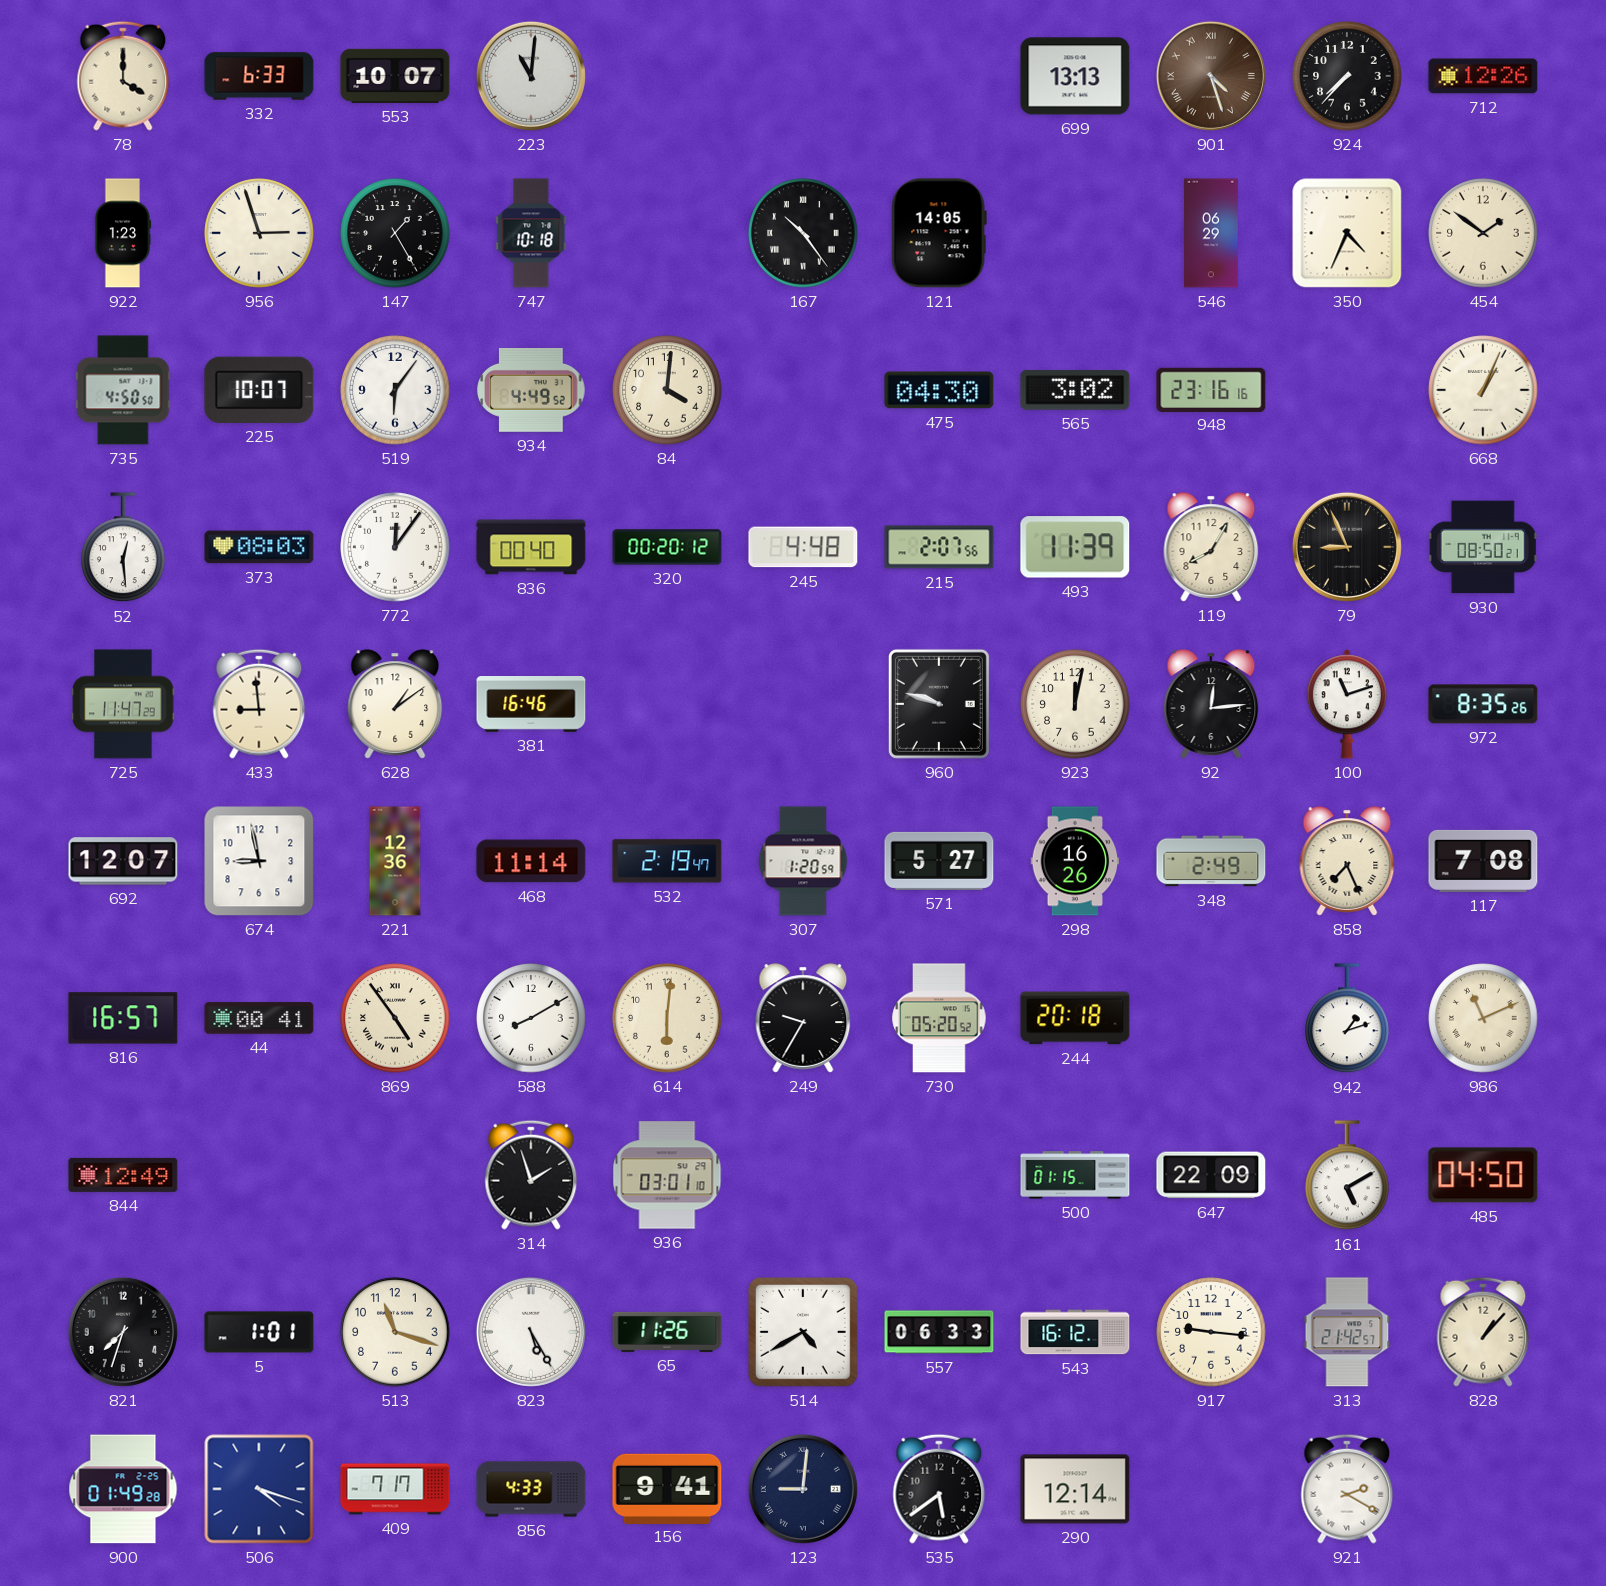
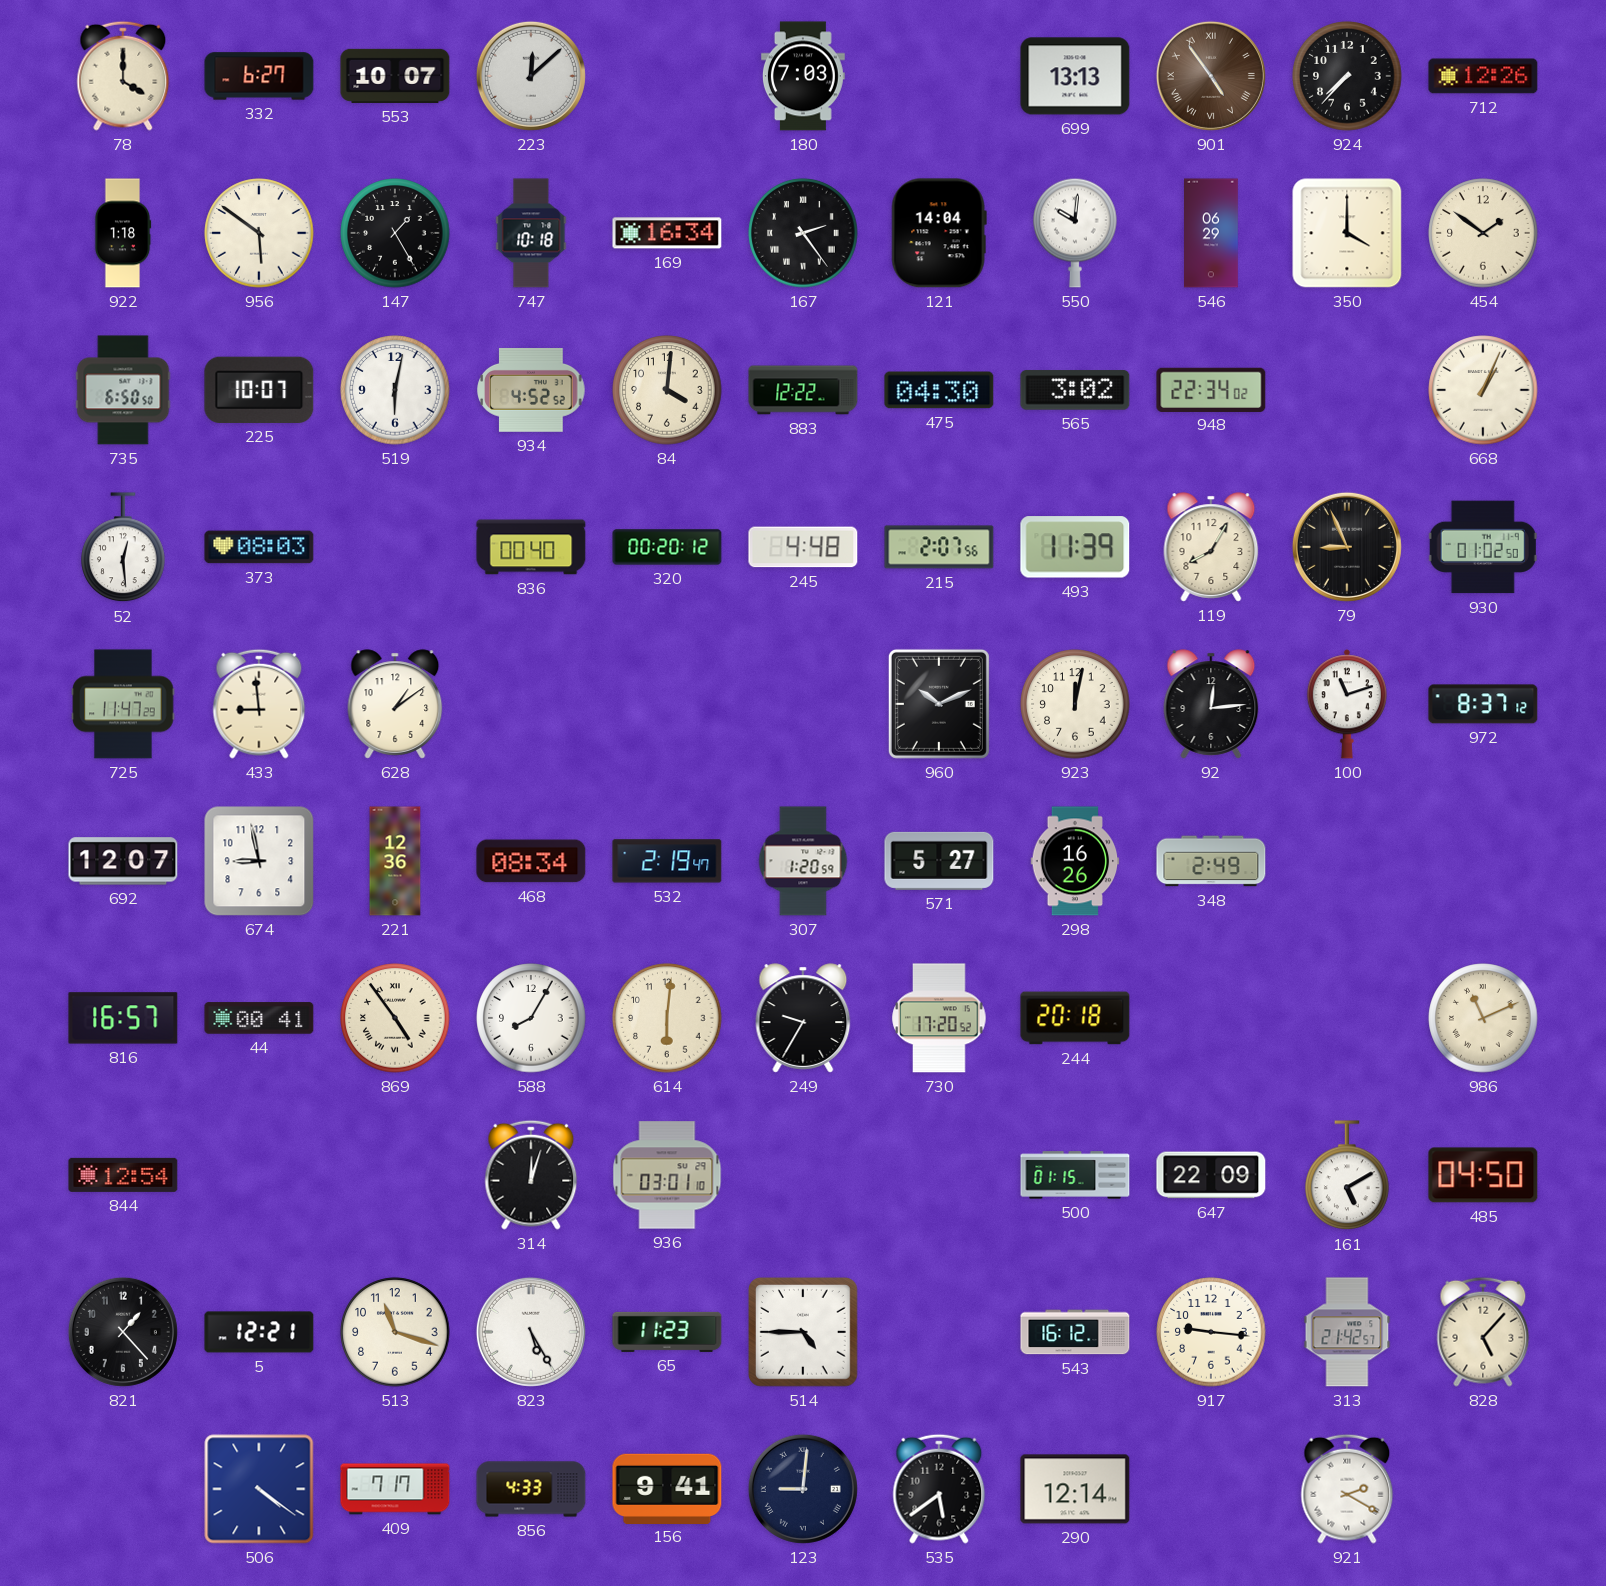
332: 6:33 -> 6:27
223: 11:01 -> 12:08
180: none -> 7:03
901: 4:27 -> 4:54
922: 1:23 -> 1:18
956: 2:57 -> 5:51
169: none -> 16:34
167: 10:24 -> 2:24
121: 14:05 -> 14:04
550: none -> 10:01
350: 4:34 -> 4:00
735: 4:50 -> 6:50
519: 6:06 -> 6:02
934: 4:49 -> 4:52
883: none -> 12:22
948: 23:16 -> 22:34
772: 12:06 -> none
930: 08:50 -> 01:02
381: 16:46 -> none
960: 9:48 -> 10:11
972: 8:35 -> 8:37
468: 11:14 -> 08:34
858: 7:26 -> none
117: 7:08 -> none
588: 8:10 -> 8:05
730: 05:20 -> 17:20
942: 1:12 -> none
844: 12:49 -> 12:54
314: 1:57 -> 12:03
821: 7:33 -> 1:23
5: 1:01 -> 12:21
65: 11:26 -> 11:23
514: 4:40 -> 4:45
557: 06:33 -> none
828: 1:07 -> 5:07
900: 01:49 -> none
506: 4:18 -> 4:21
